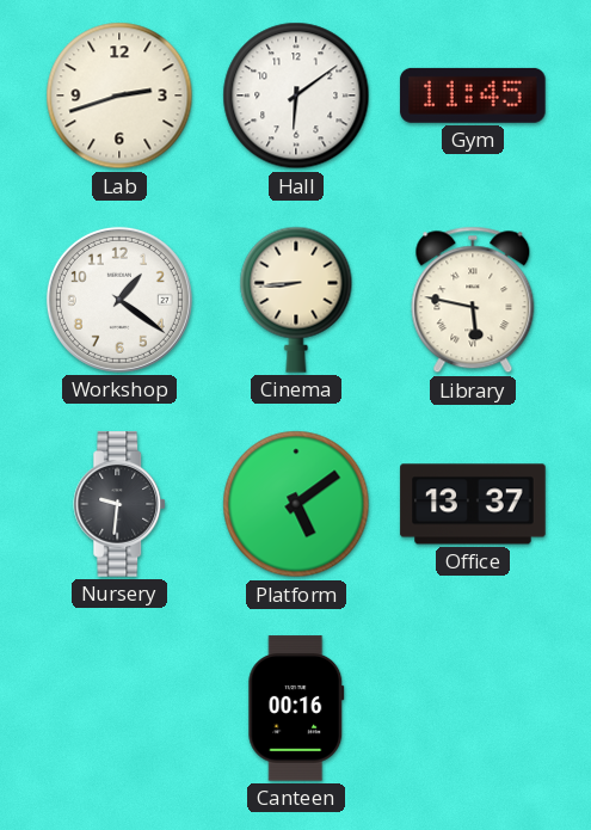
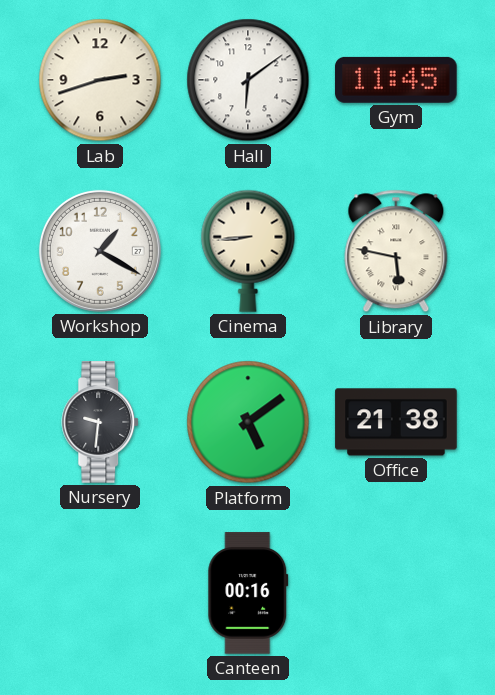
Workshop: 1:21 -> 1:20
Office: 13:37 -> 21:38
